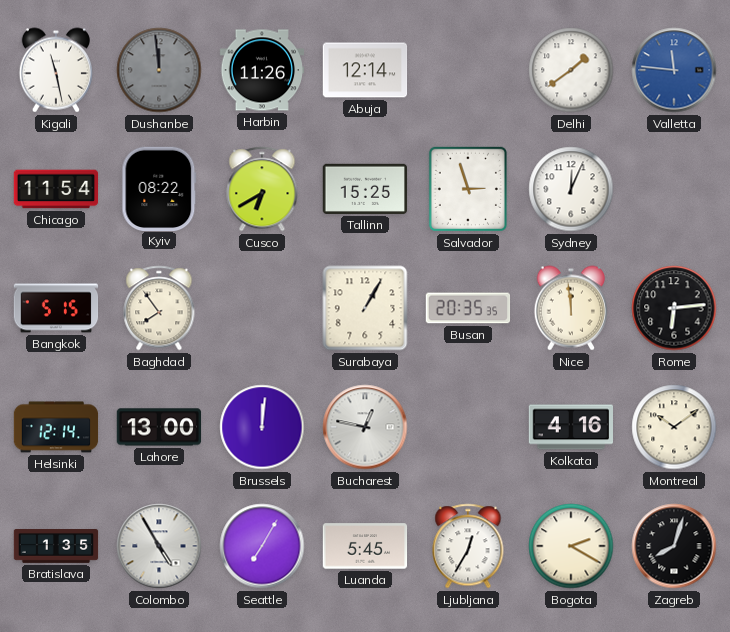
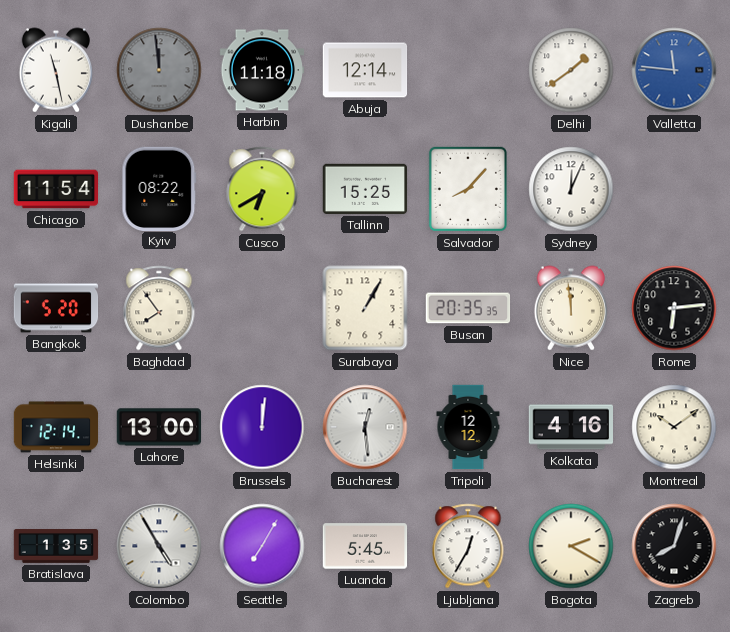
Harbin: 11:26 -> 11:18
Salvador: 2:57 -> 8:07
Bangkok: 5:15 -> 5:20
Bucharest: 12:47 -> 12:29
Tripoli: none -> 12:12
